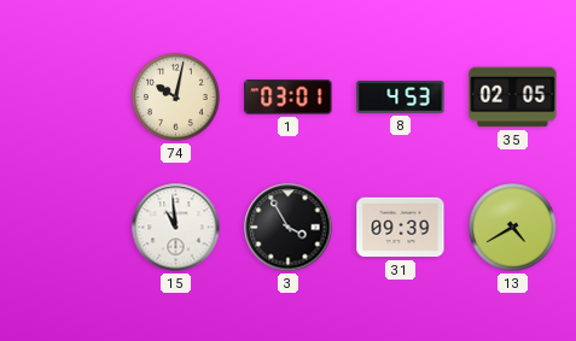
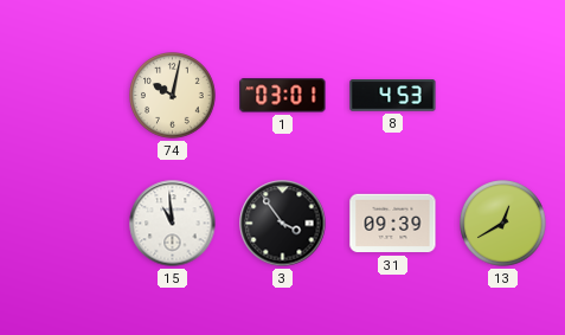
35: 02:05 -> none
3: 3:55 -> 3:54
13: 4:40 -> 12:40
